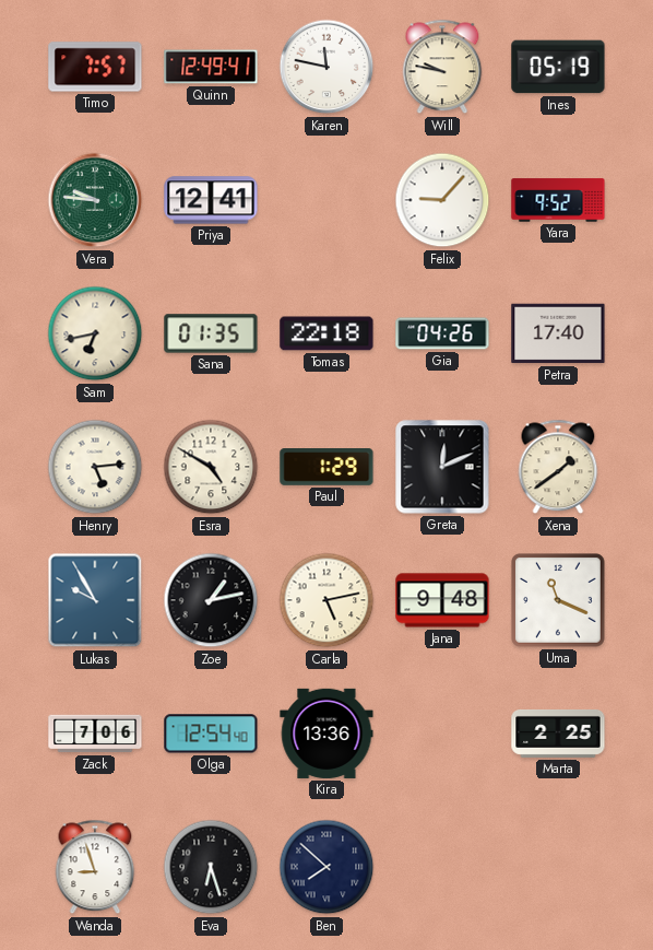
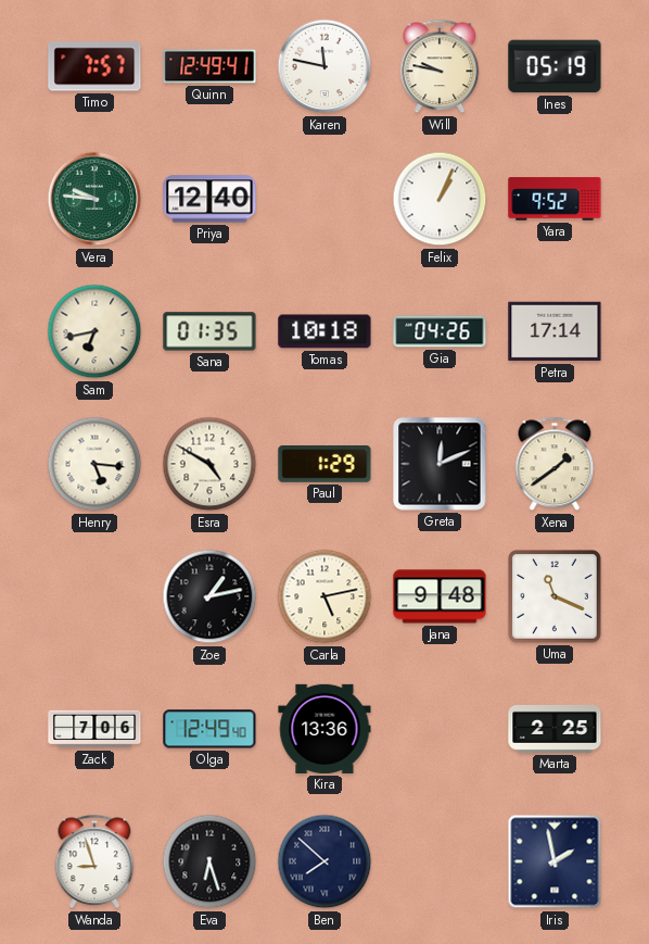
Priya: 12:41 -> 12:40
Felix: 9:07 -> 1:04
Tomas: 22:18 -> 10:18
Petra: 17:40 -> 17:14
Henry: 5:14 -> 5:16
Lukas: 9:55 -> none
Olga: 12:54 -> 12:49
Iris: none -> 1:58
